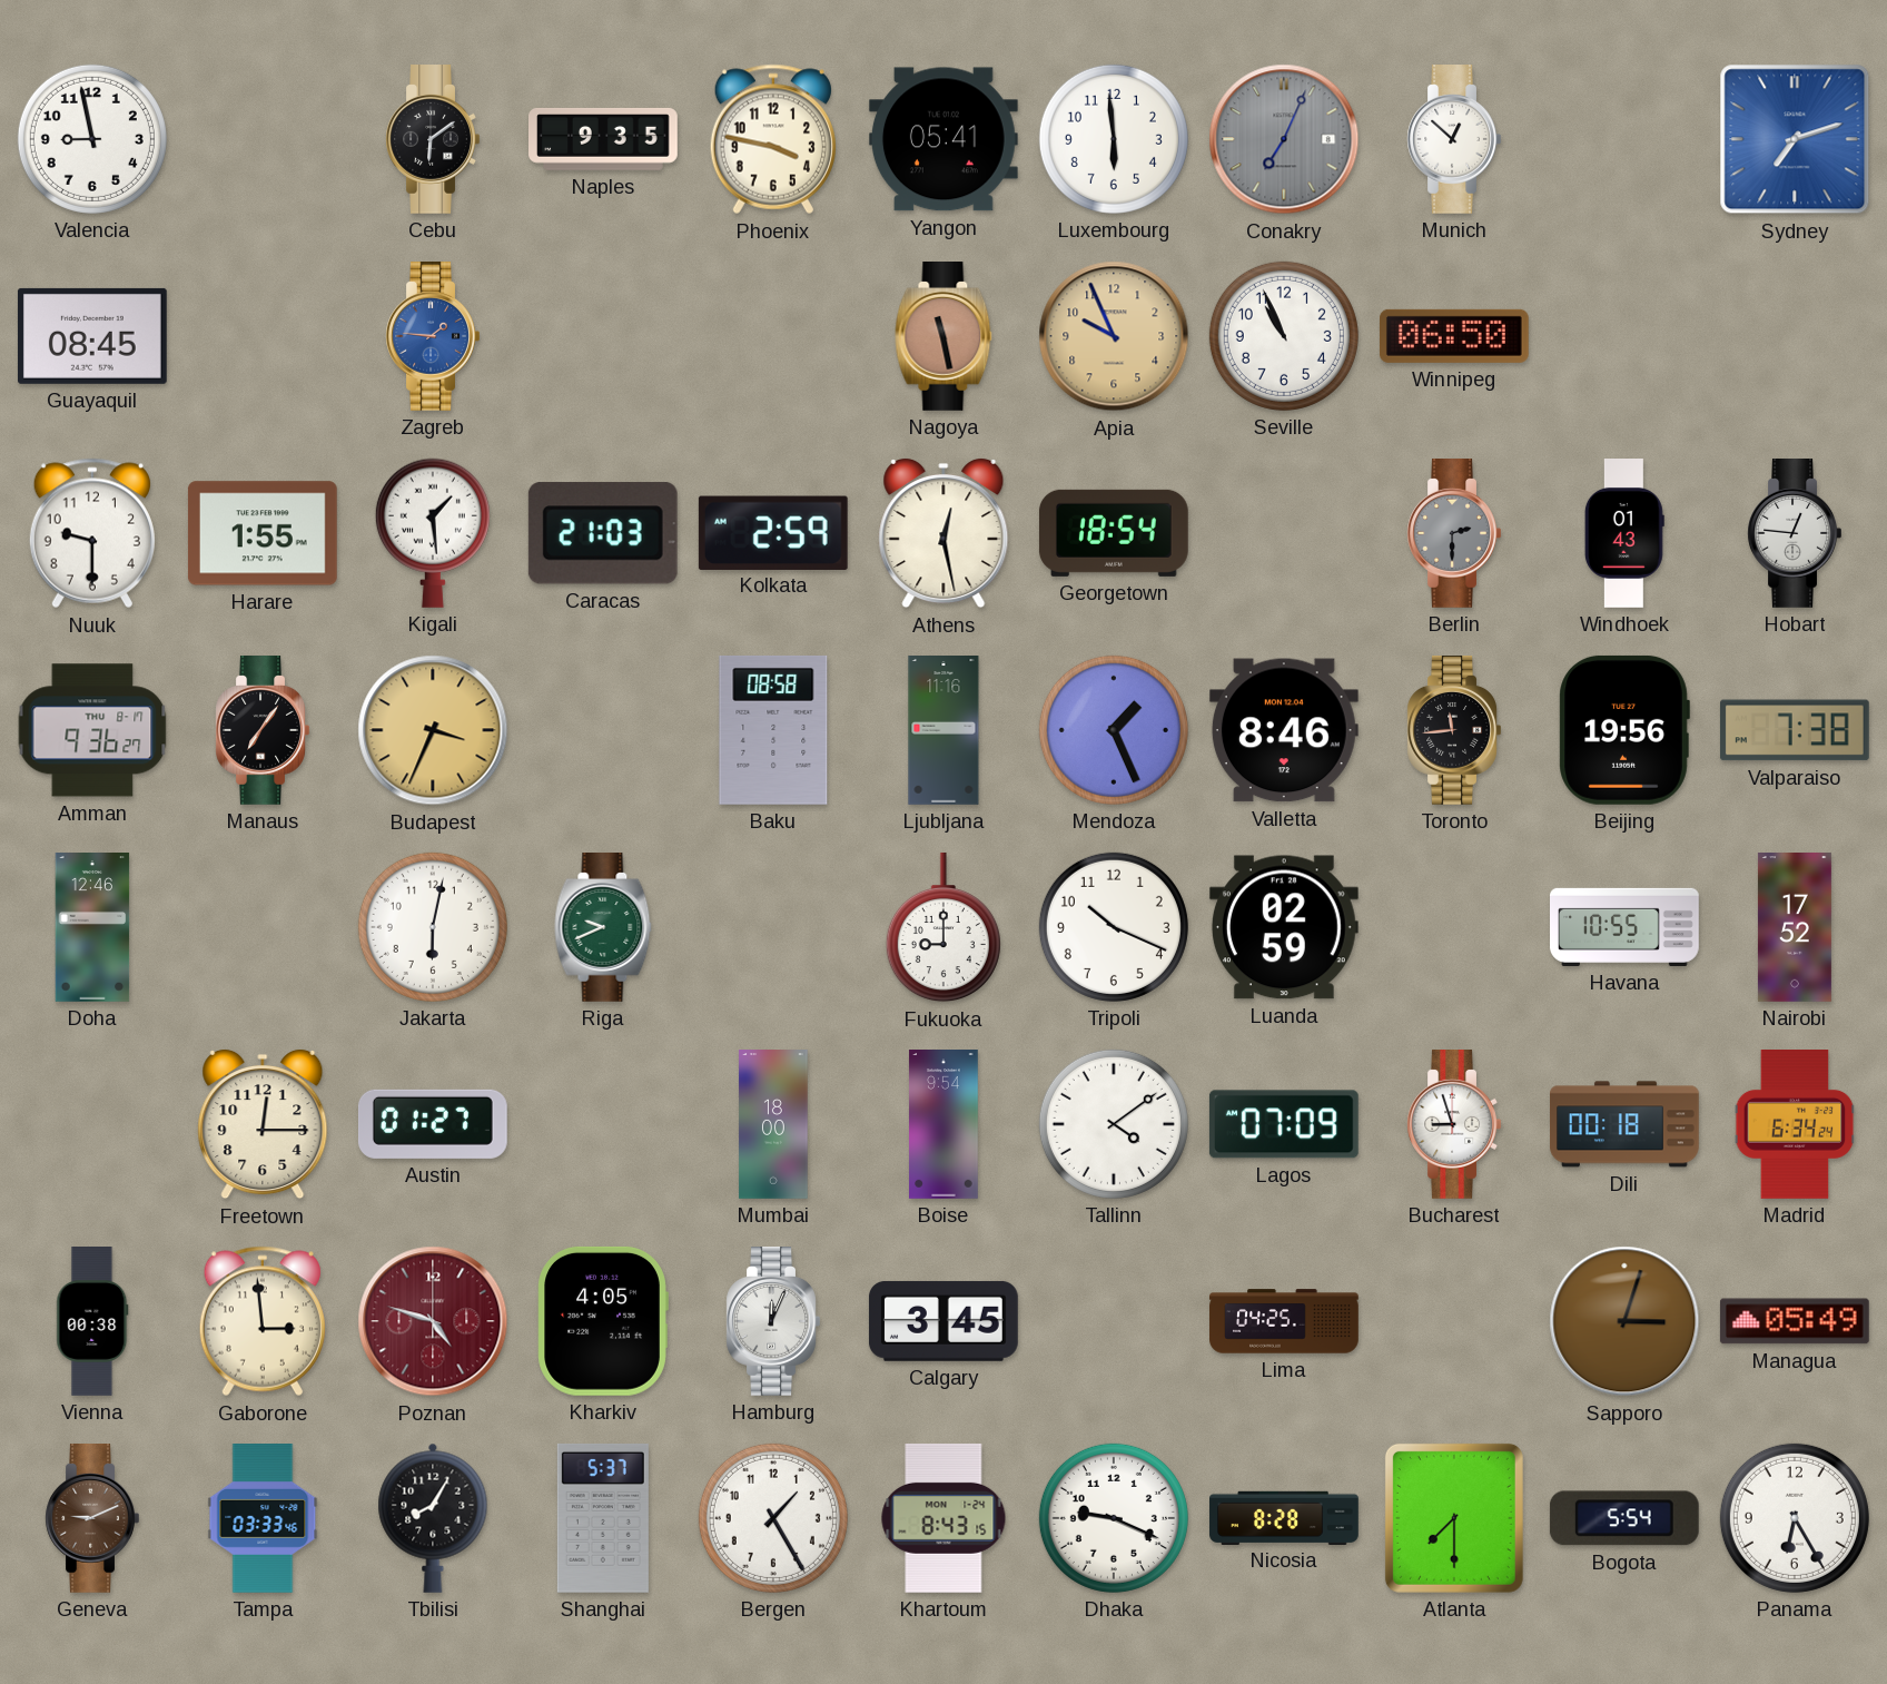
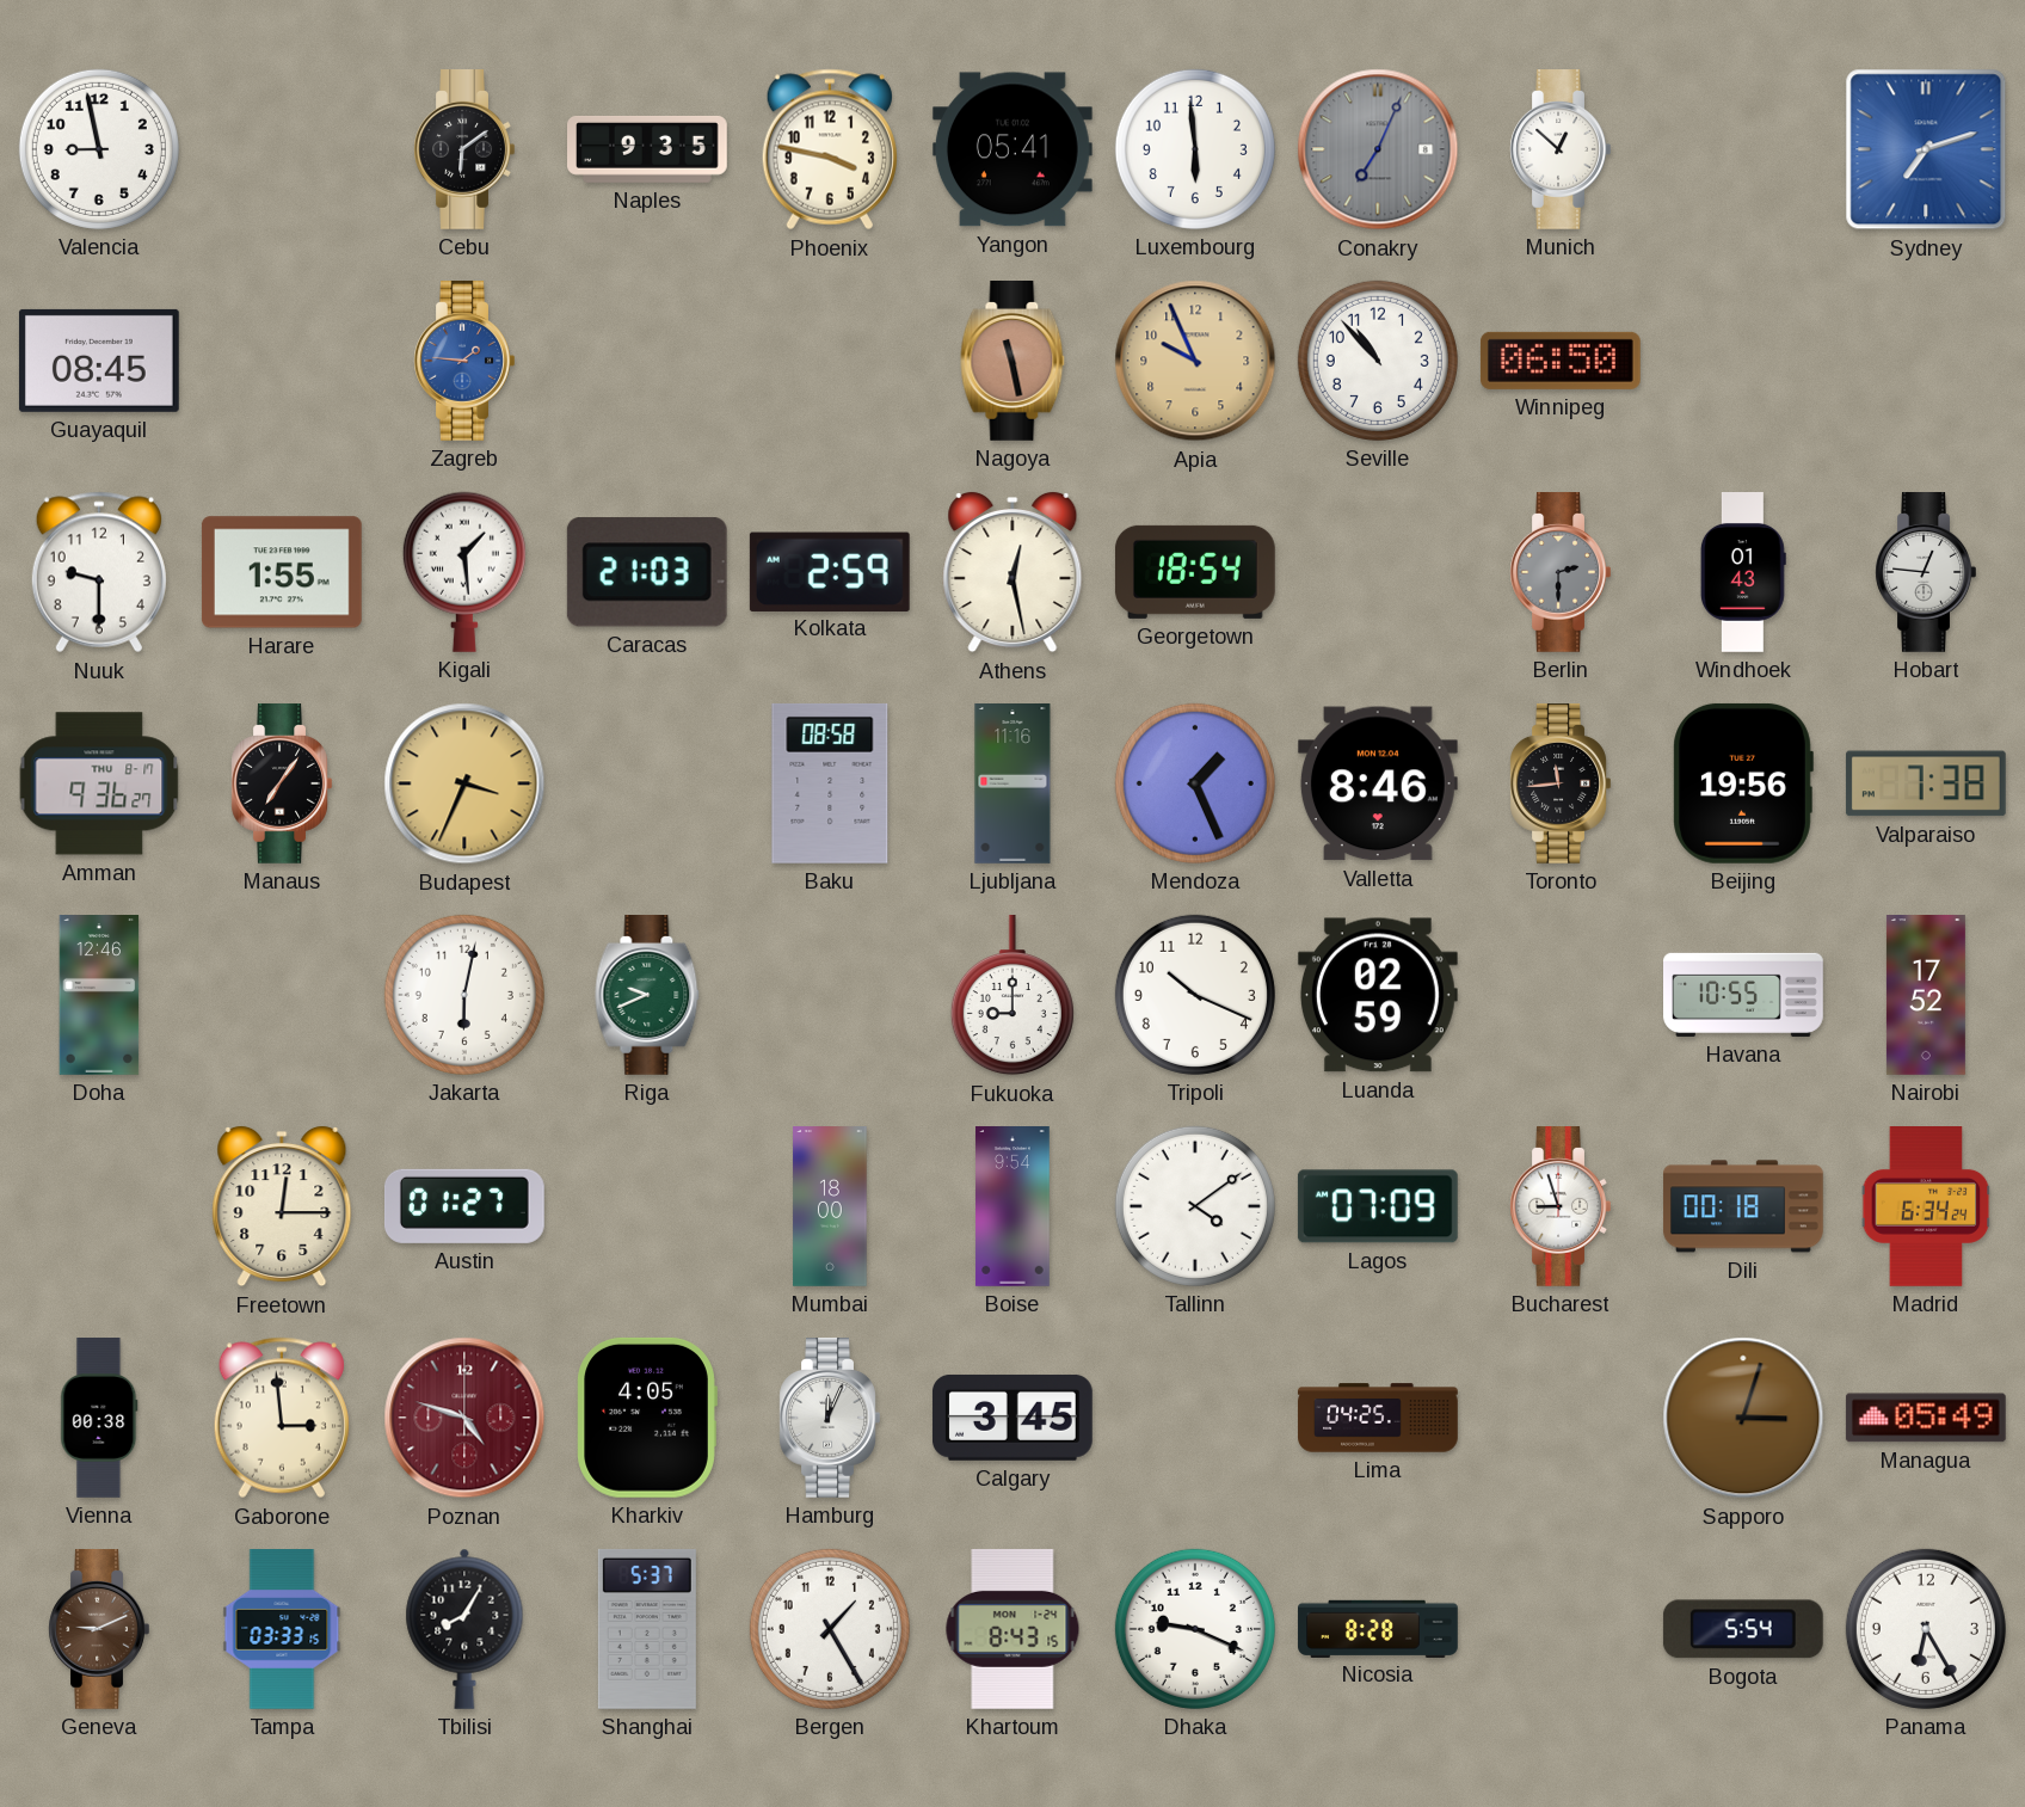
Seville: 10:56 -> 10:53
Tampa: 03:33:46 -> 03:33:15
Atlanta: 7:30 -> none
